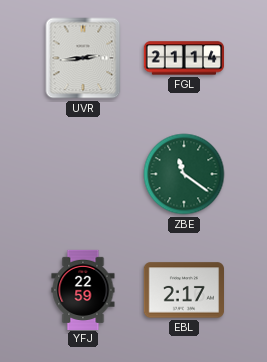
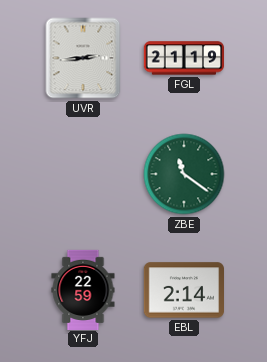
FGL: 21:14 -> 21:19
EBL: 2:17 -> 2:14
